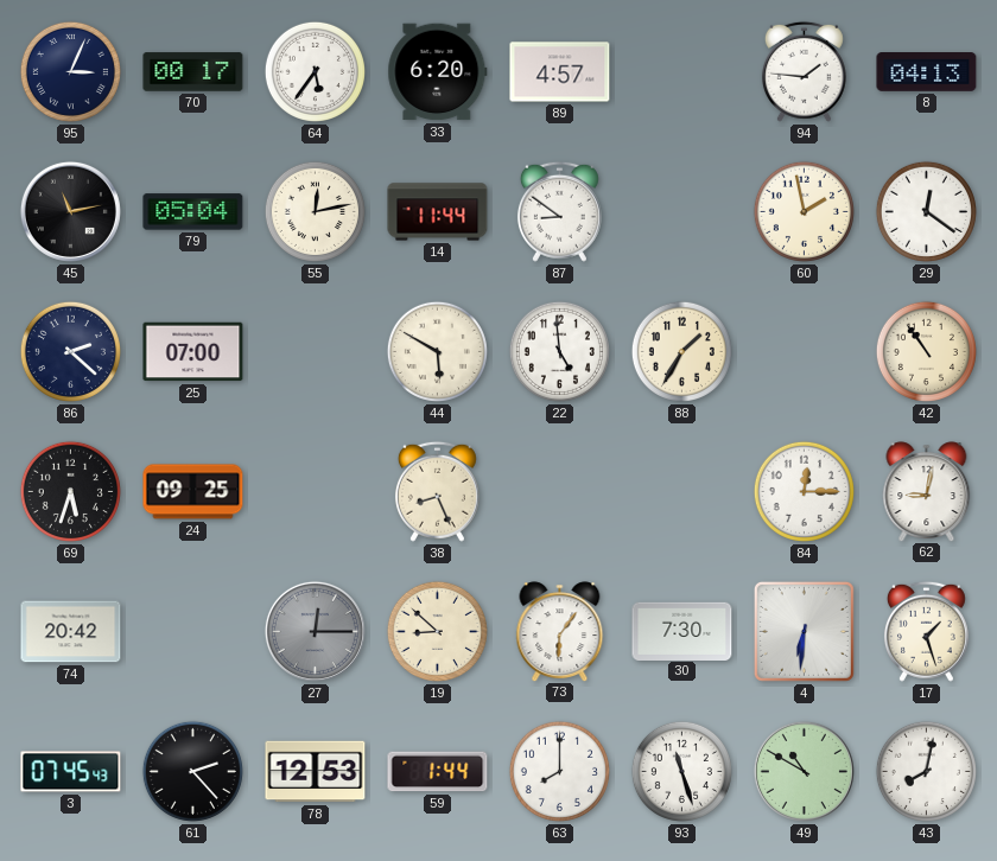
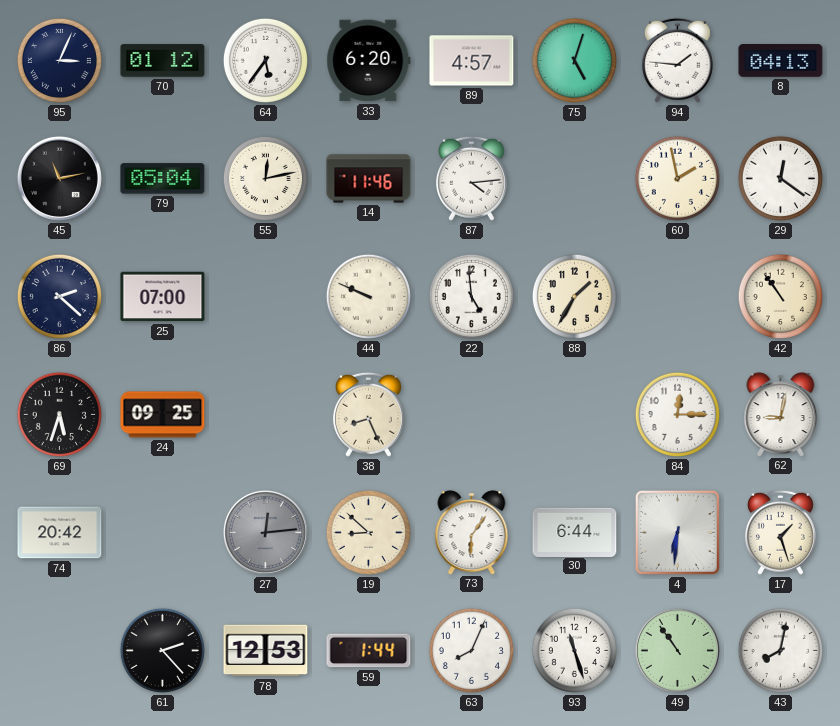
70: 00:17 -> 01:12
75: none -> 5:03
14: 11:44 -> 11:46
87: 8:51 -> 4:14
44: 5:50 -> 9:49
27: 12:15 -> 12:14
30: 7:30 -> 6:44
3: 07:45 -> none
63: 8:00 -> 8:04
49: 10:50 -> 10:54
